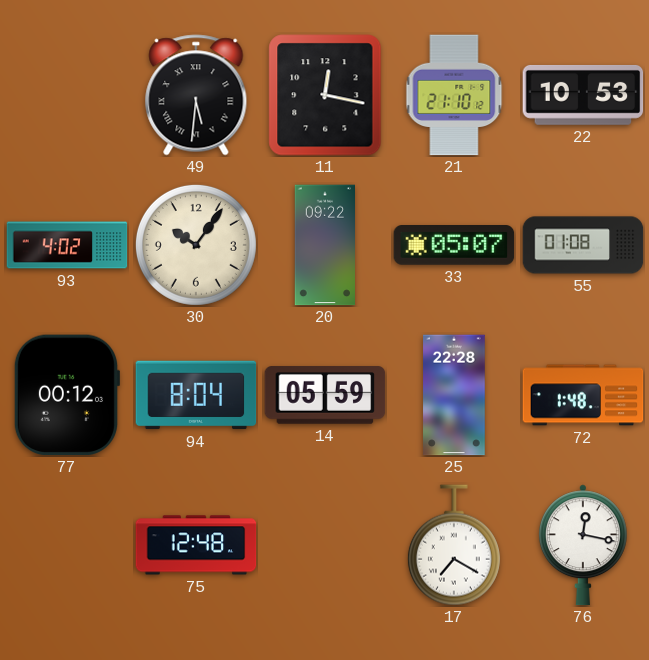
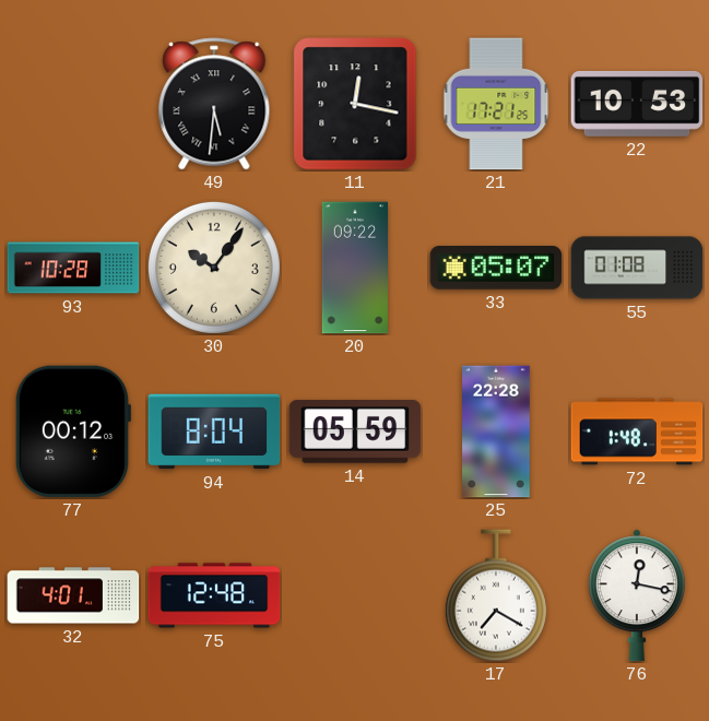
21: 21:10 -> 17:21
93: 4:02 -> 10:28
32: none -> 4:01
